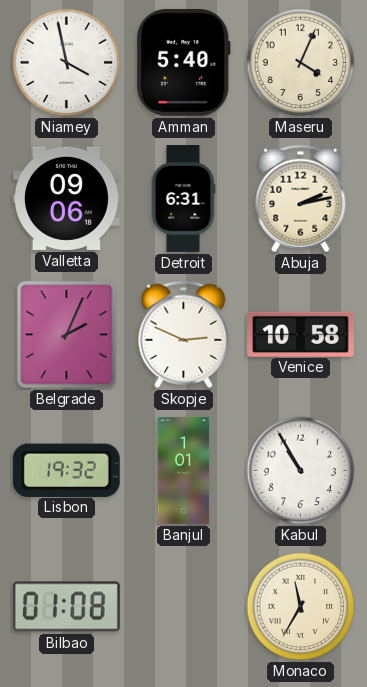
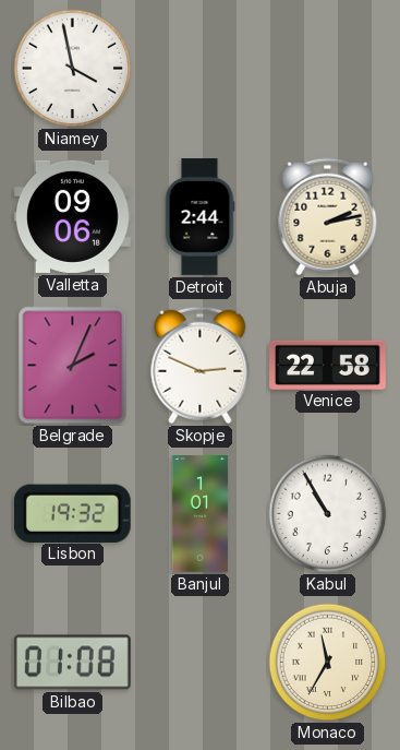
Amman: 5:40 -> none
Maseru: 4:04 -> none
Detroit: 6:31 -> 2:44
Venice: 10:58 -> 22:58
